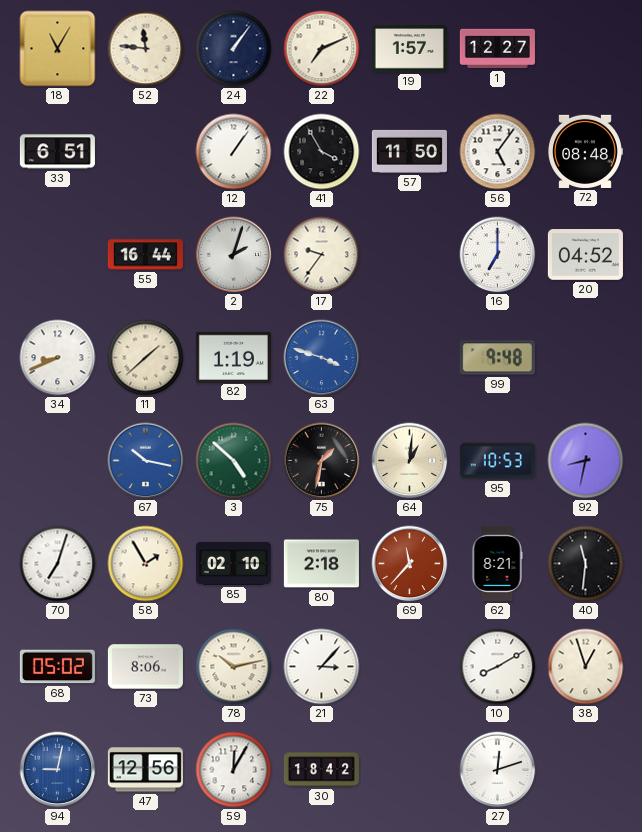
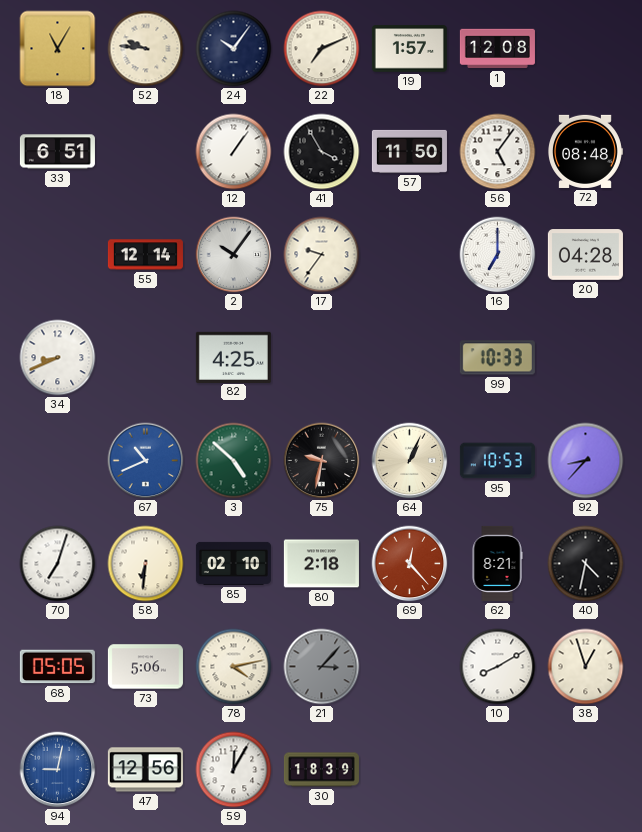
52: 11:46 -> 9:46
24: 1:06 -> 10:06
1: 12:27 -> 12:08
55: 16:44 -> 12:14
2: 2:03 -> 10:06
20: 04:52 -> 04:28
11: 1:38 -> none
82: 1:19 -> 4:25
63: 3:48 -> none
99: 9:48 -> 10:33
67: 10:17 -> 10:41
75: 1:32 -> 9:32
64: 1:01 -> 1:04
92: 8:32 -> 8:37
58: 1:55 -> 6:31
69: 11:37 -> 12:23
40: 11:31 -> 4:32
68: 05:02 -> 05:05
73: 8:06 -> 5:06
78: 10:13 -> 4:13
21 dial: white -> grey
30: 18:42 -> 18:39
27: 12:12 -> none
